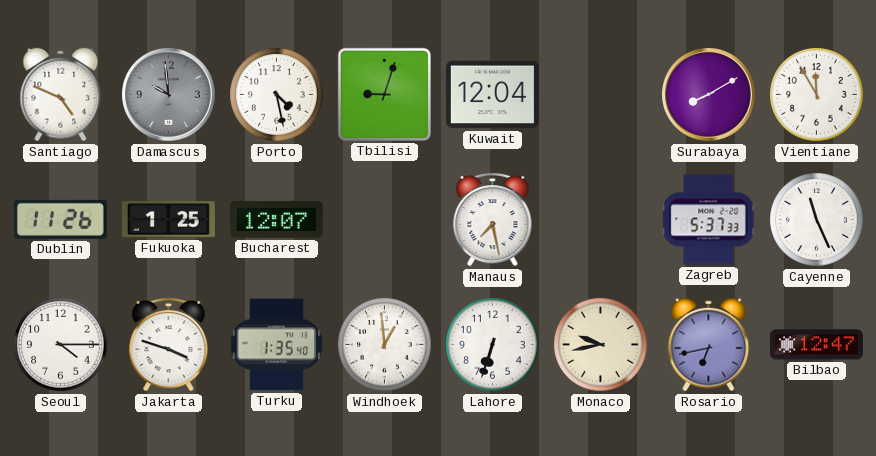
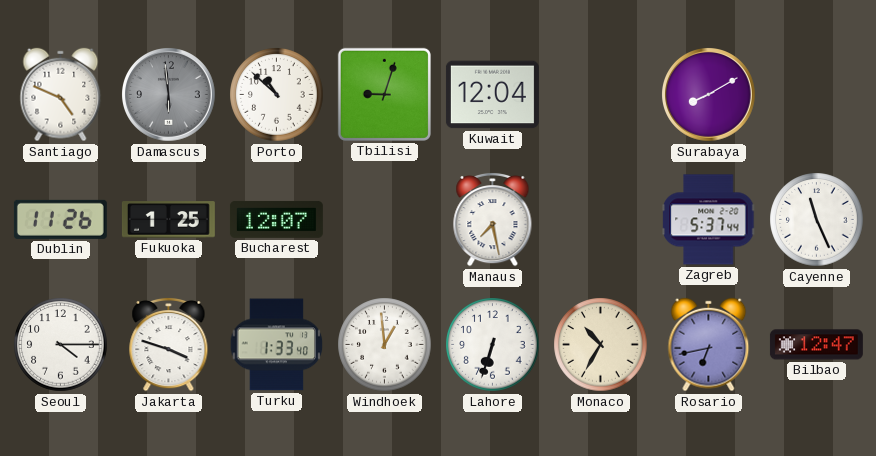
Damascus: 9:59 -> 5:59
Porto: 4:28 -> 10:52
Vientiane: 11:55 -> none
Zagreb: 5:37:33 -> 5:37:44
Turku: 1:35 -> 1:33
Monaco: 9:43 -> 10:35
